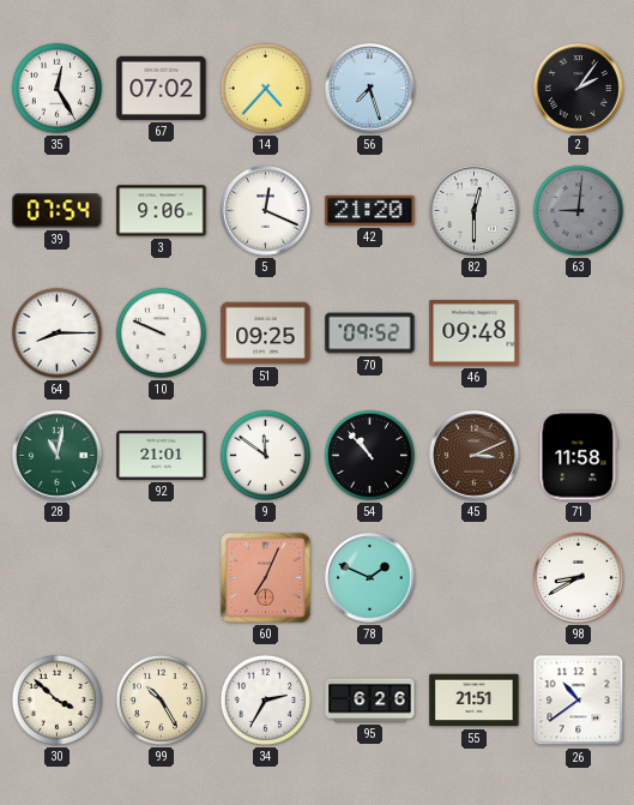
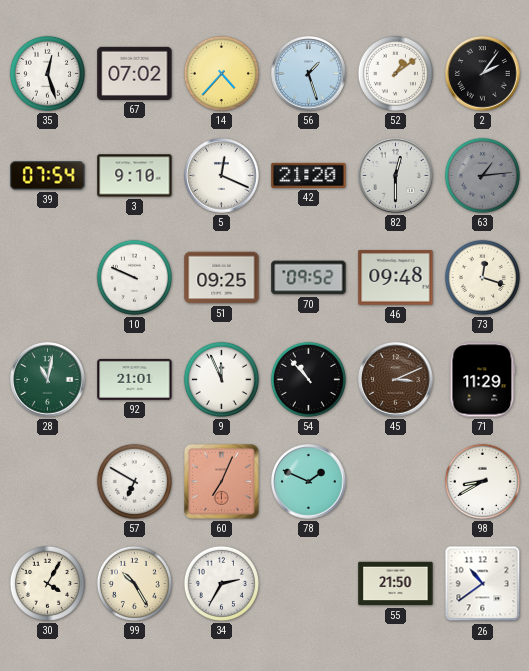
35: 12:25 -> 12:27
56: 7:27 -> 1:27
52: none -> 1:09
3: 9:06 -> 9:10
63: 9:01 -> 1:14
64: 8:15 -> none
73: none -> 12:18
9: 11:51 -> 11:56
71: 11:58 -> 11:29
57: none -> 6:50
30: 3:52 -> 4:05
95: 6:26 -> none
55: 21:51 -> 21:50
